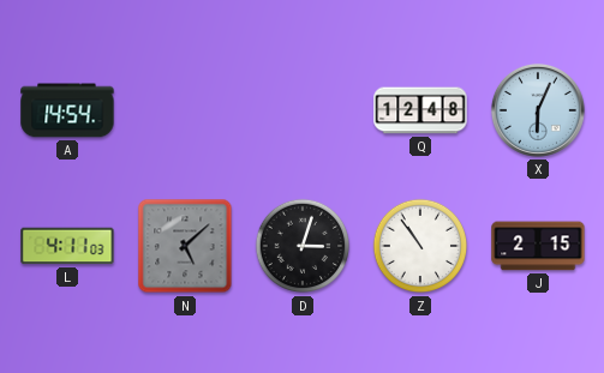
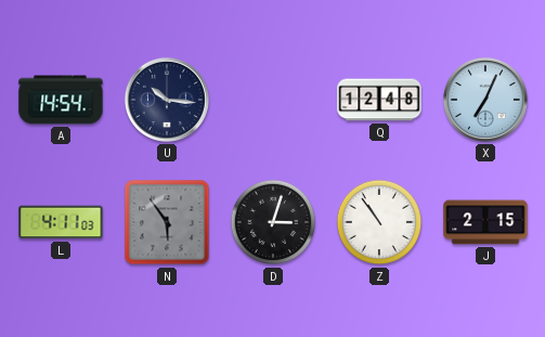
U: none -> 10:16
X: 6:04 -> 7:04
N: 5:08 -> 5:54
